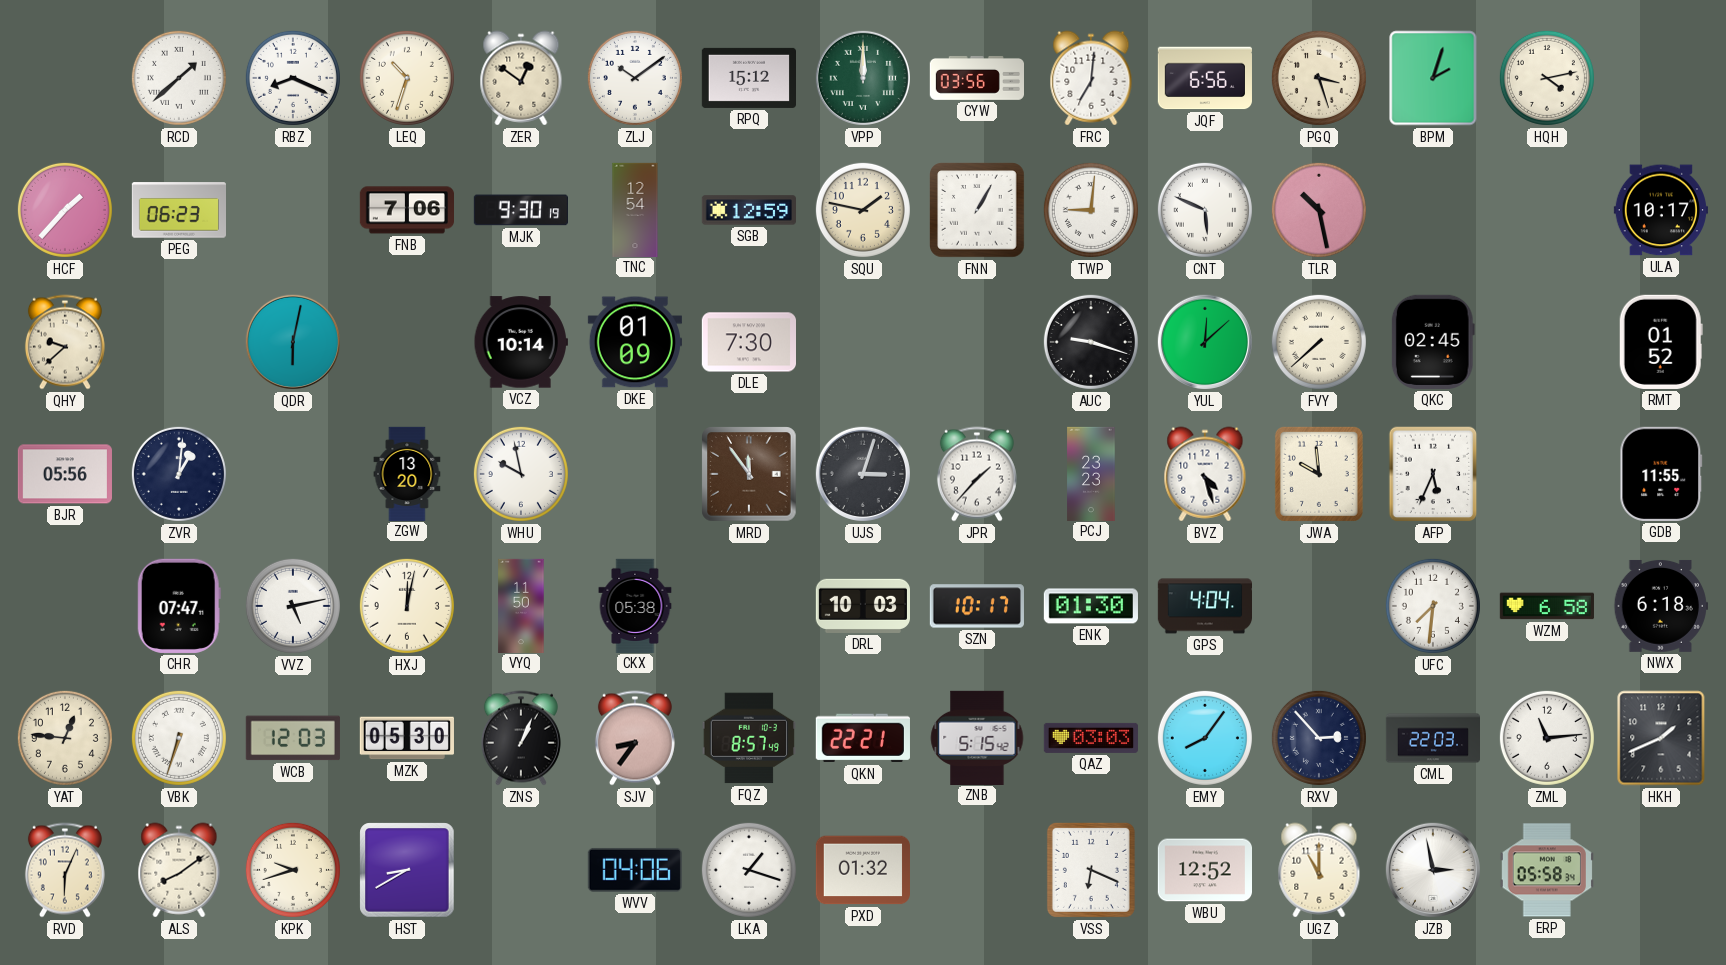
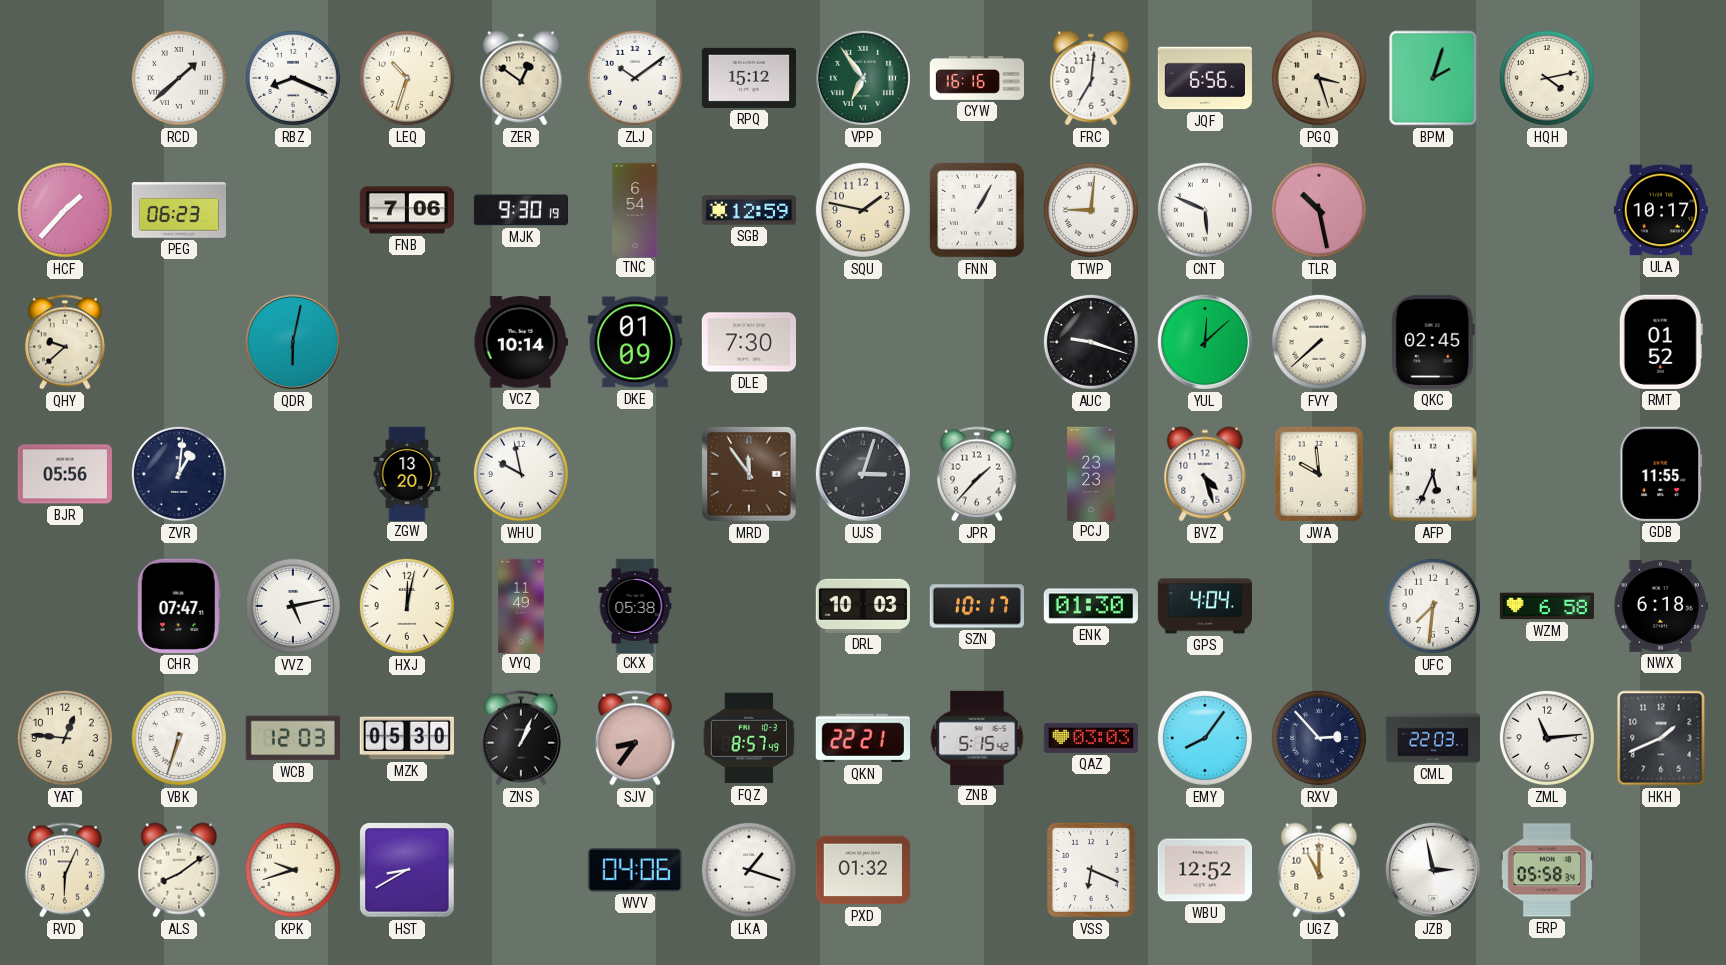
VPP: 12:00 -> 6:54
CYW: 03:56 -> 16:16
TNC: 12:54 -> 6:54
VYQ: 11:50 -> 11:49
